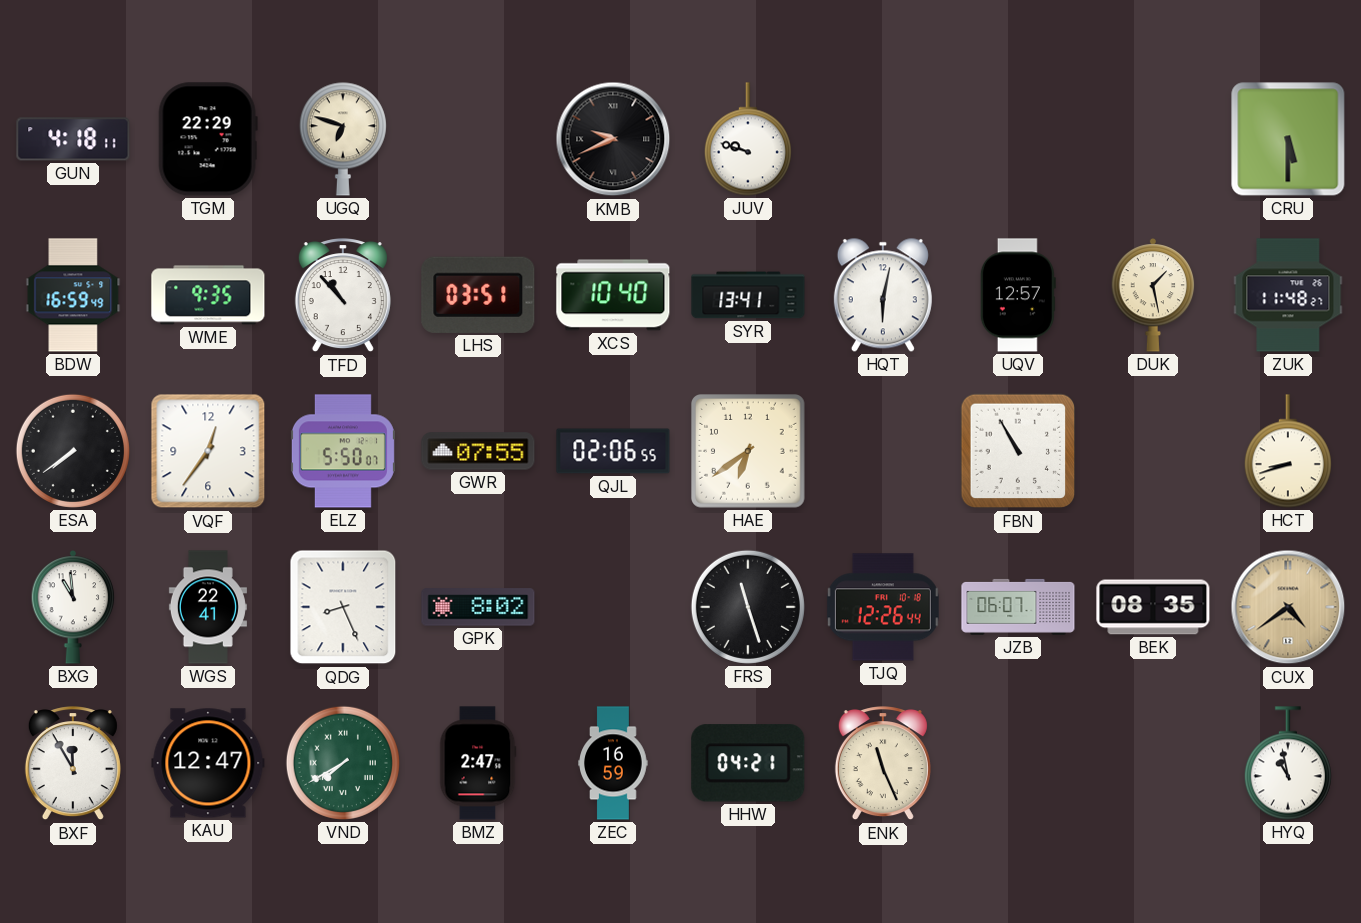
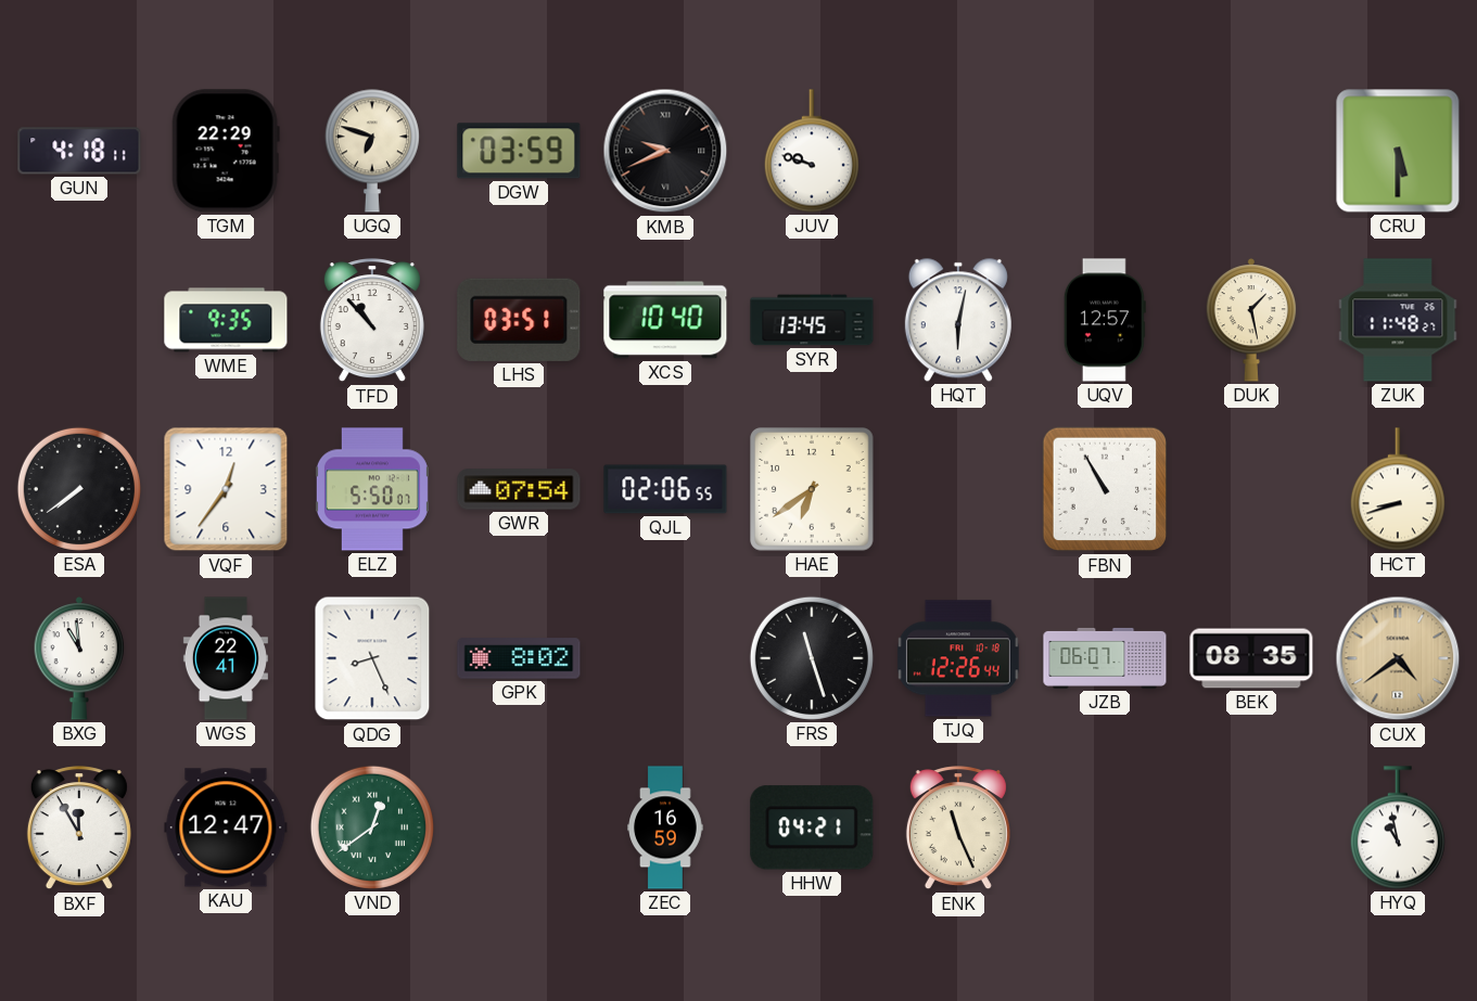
DGW: none -> 03:59
BDW: 16:59 -> none
SYR: 13:41 -> 13:45
GWR: 07:55 -> 07:54
VND: 7:40 -> 12:39
BMZ: 2:47 -> none
